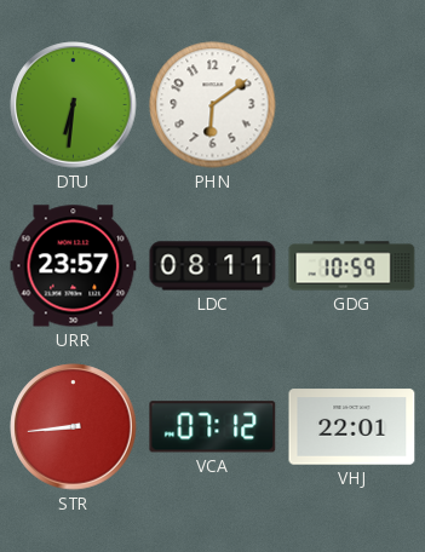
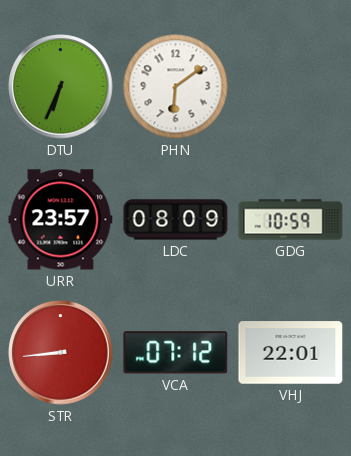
DTU: 6:31 -> 6:34
LDC: 08:11 -> 08:09
